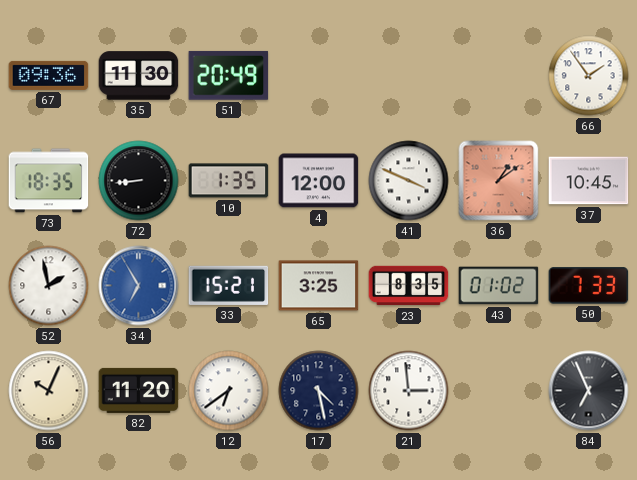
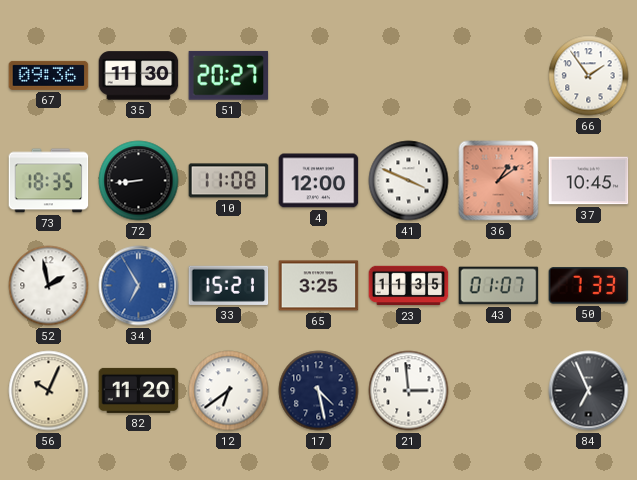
51: 20:49 -> 20:27
10: 1:35 -> 11:08
23: 8:35 -> 11:35
43: 01:02 -> 01:07
